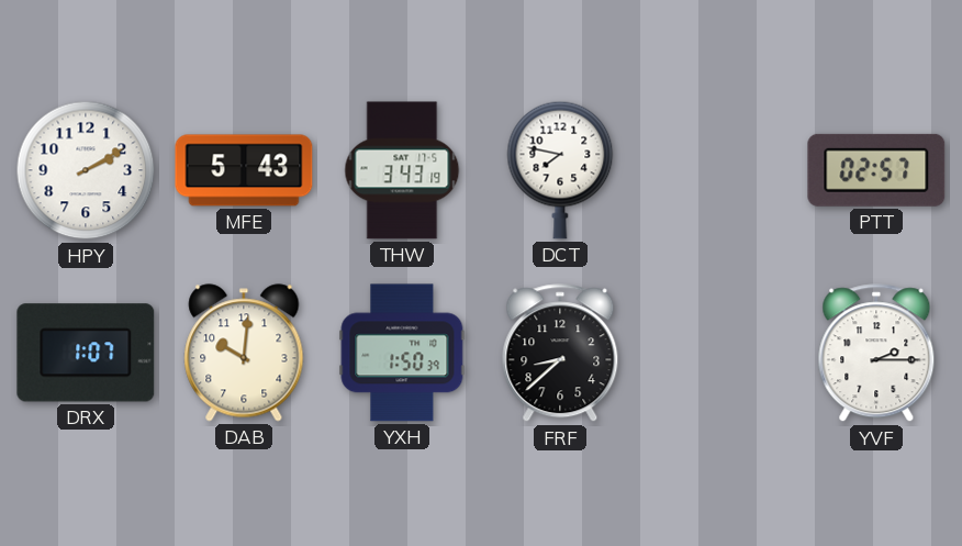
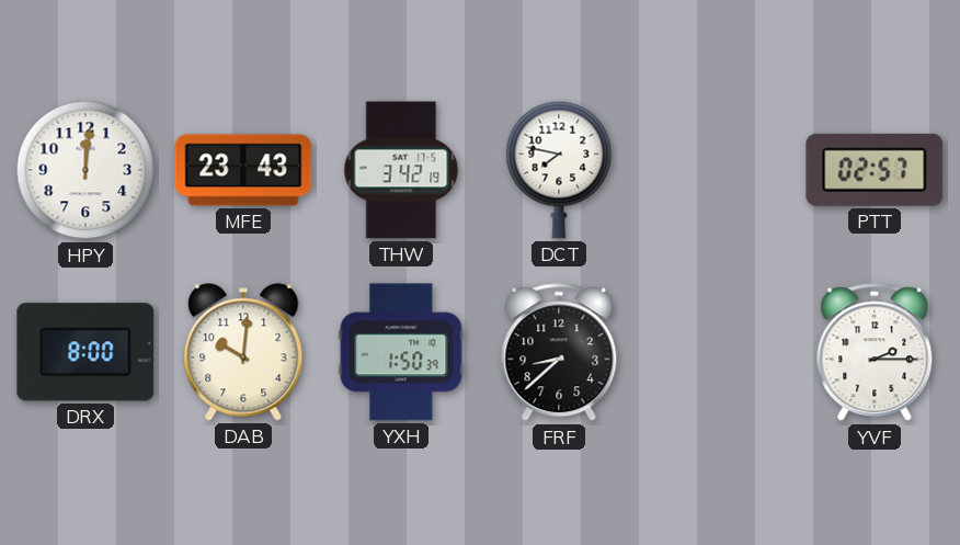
HPY: 2:10 -> 12:01
MFE: 5:43 -> 23:43
THW: 3:43 -> 3:42
DRX: 1:07 -> 8:00
